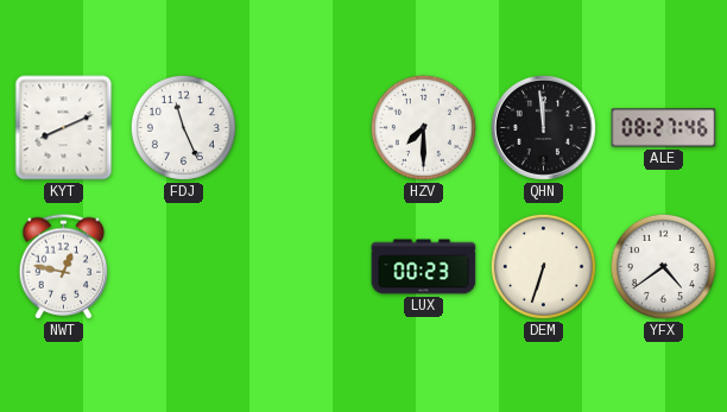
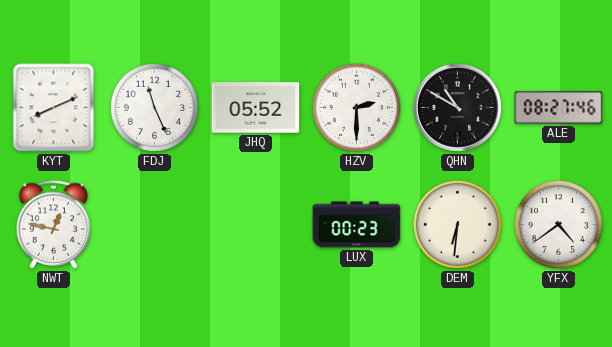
JHQ: none -> 05:52
HZV: 7:30 -> 2:30
QHN: 11:59 -> 10:50
DEM: 6:33 -> 6:31
